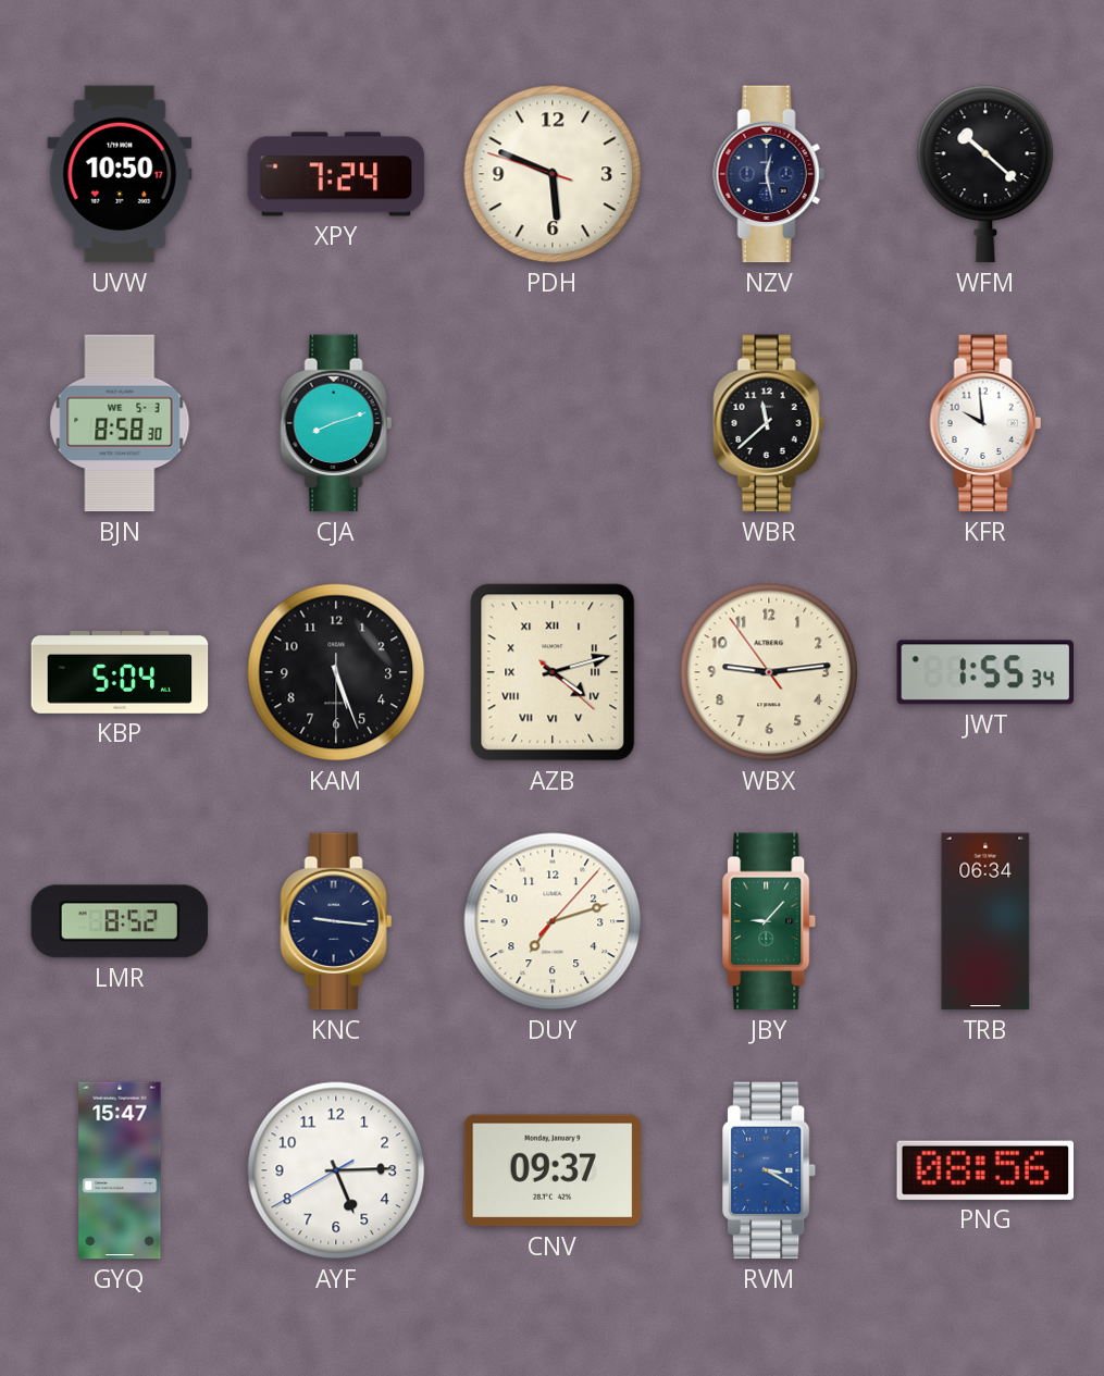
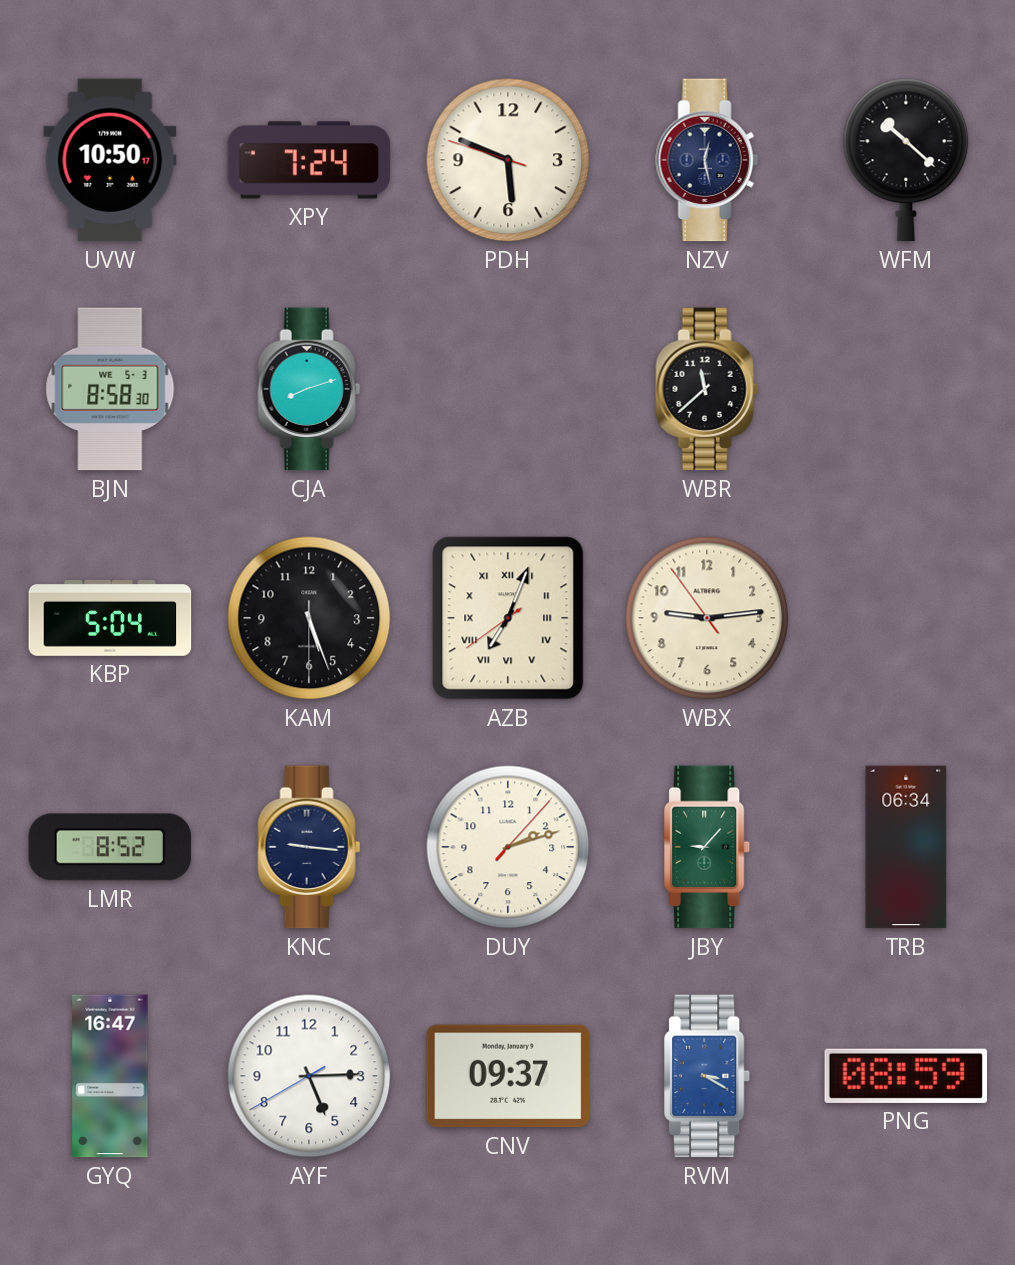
KFR: 9:59 -> none
AZB: 4:12 -> 7:03
JWT: 1:55 -> none
DUY: 7:12 -> 2:12
GYQ: 15:47 -> 16:47
PNG: 08:56 -> 08:59
